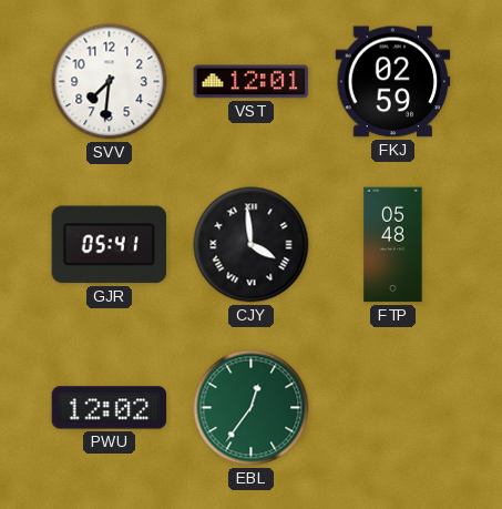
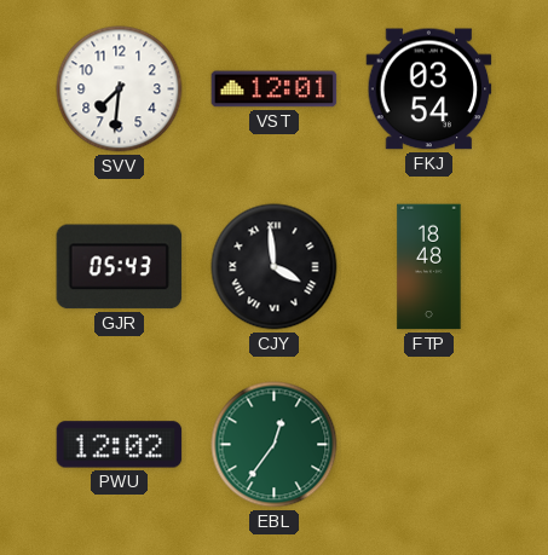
FKJ: 02:59 -> 03:54
GJR: 05:41 -> 05:43
FTP: 05:48 -> 18:48
